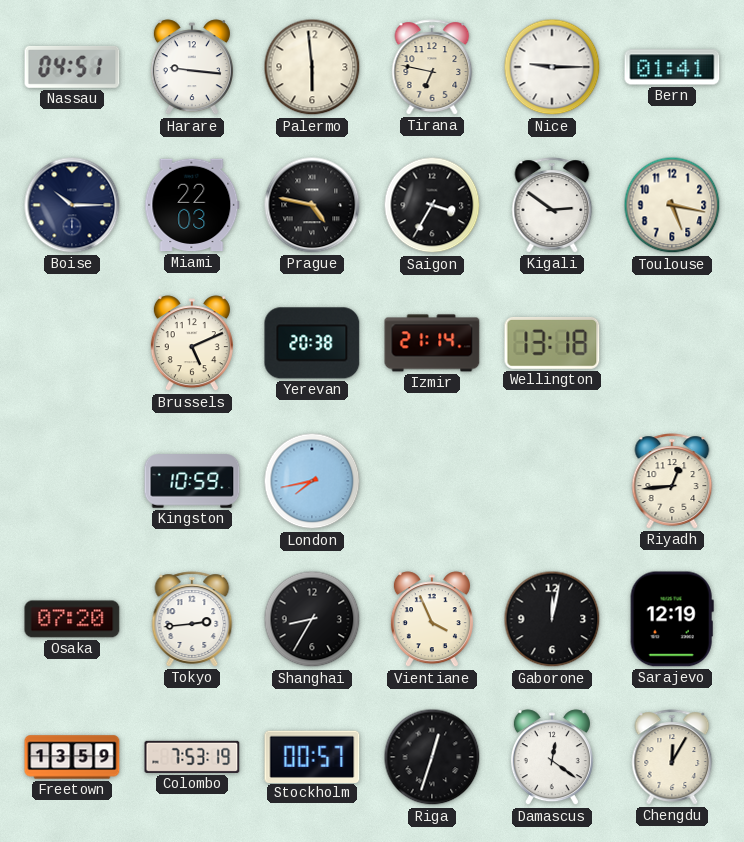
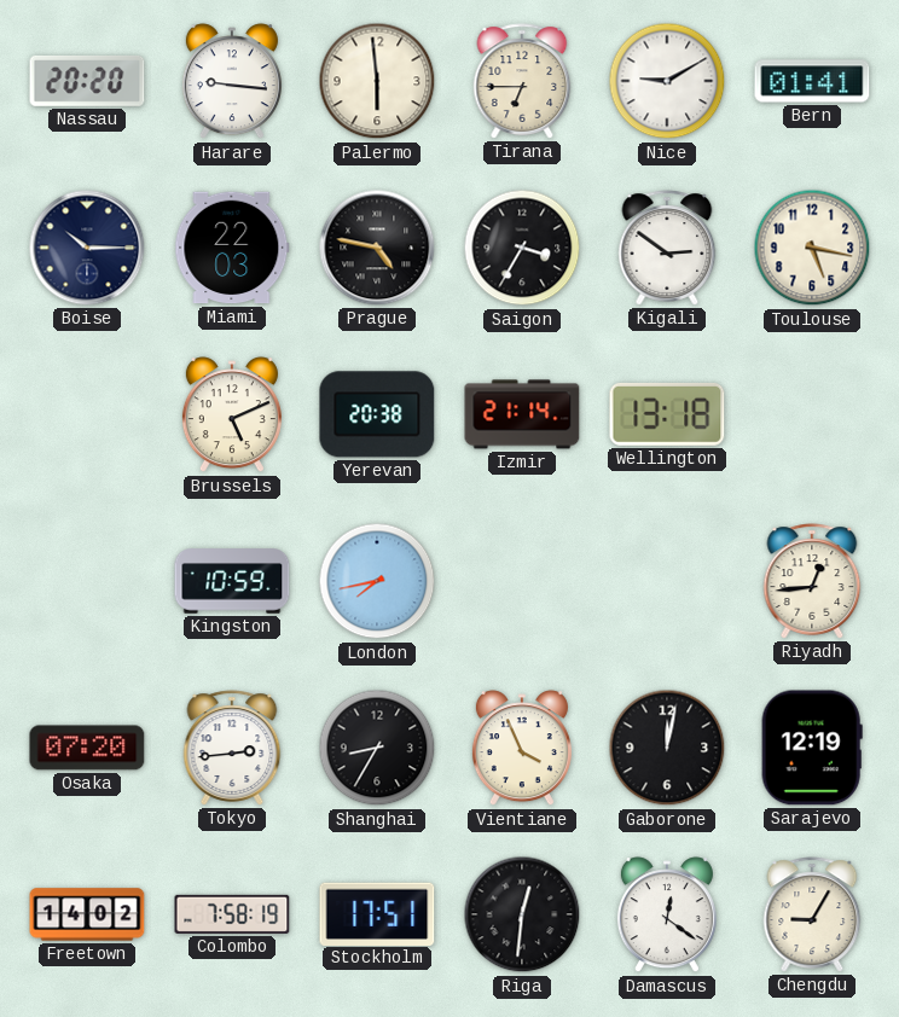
Nassau: 04:51 -> 20:20
Tirana: 6:47 -> 6:45
Nice: 9:15 -> 9:10
Freetown: 13:59 -> 14:02
Colombo: 7:53 -> 7:58
Stockholm: 00:57 -> 17:51
Riga: 12:33 -> 12:31
Chengdu: 12:05 -> 9:05
